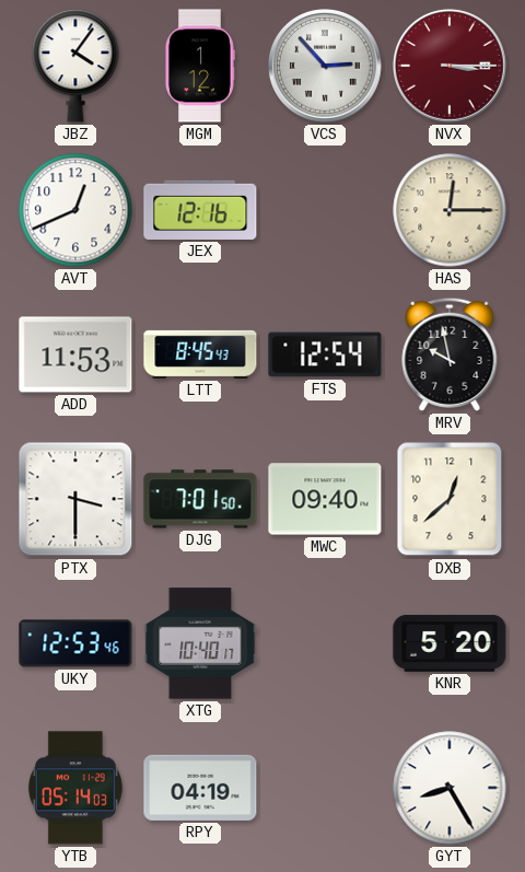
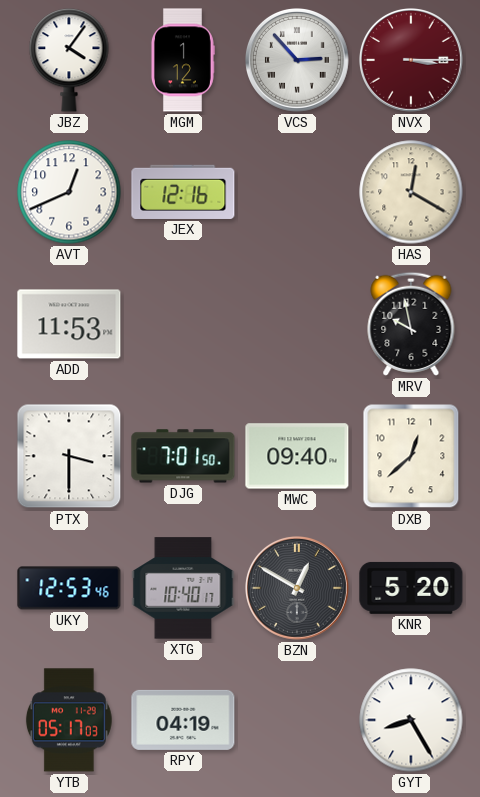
HAS: 12:15 -> 12:20
LTT: 8:45 -> none
FTS: 12:54 -> none
BZN: none -> 12:50
YTB: 05:14 -> 05:17
